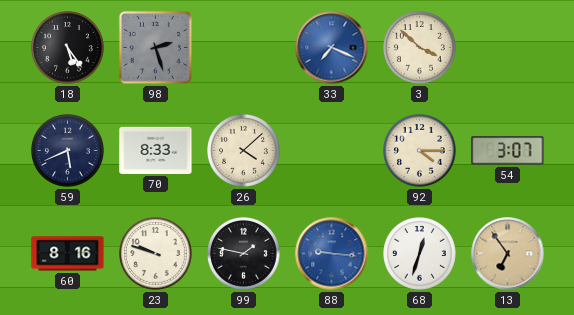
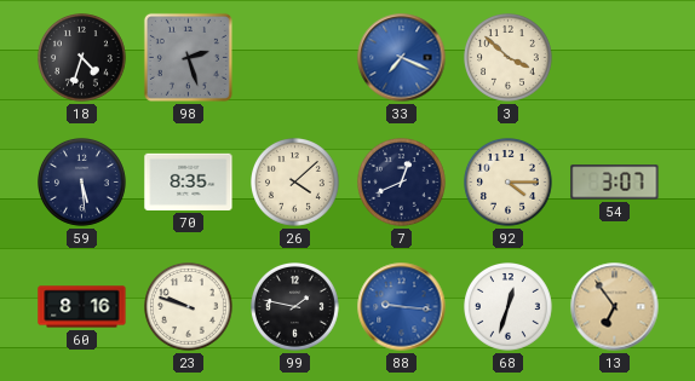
18: 5:24 -> 4:33
59: 5:41 -> 5:29
70: 8:33 -> 8:35
7: none -> 12:41
